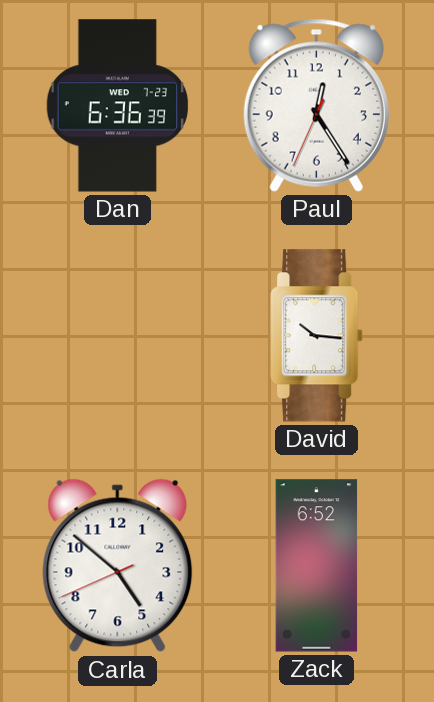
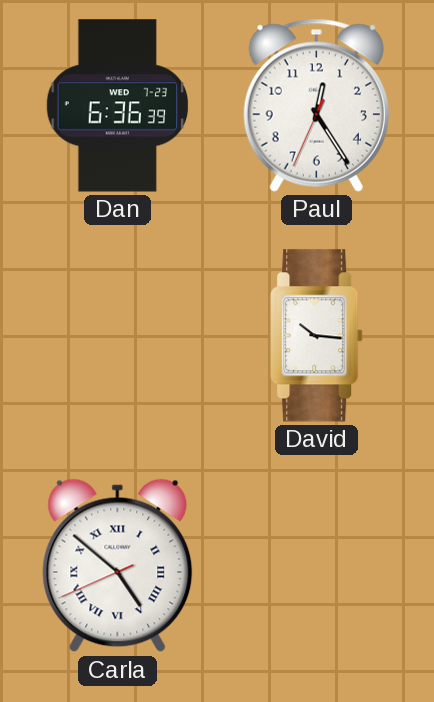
Carla numerals: Arabic -> Roman
Zack: 6:52 -> none
